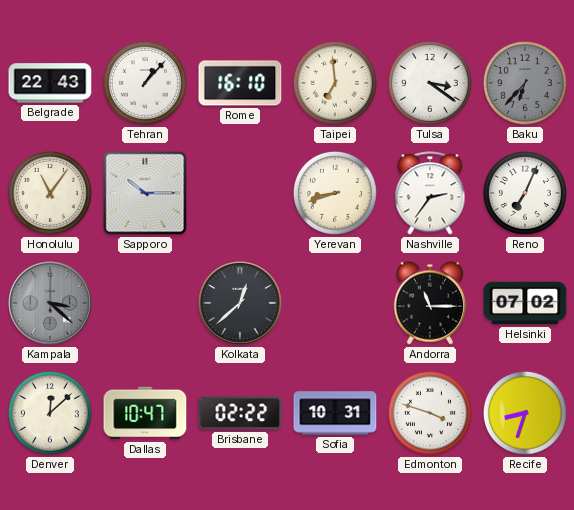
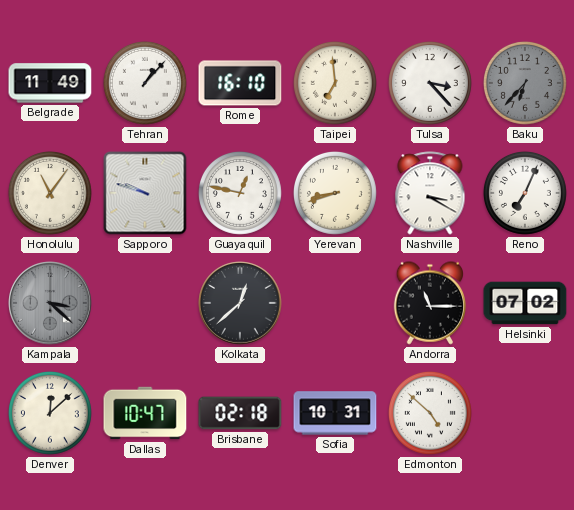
Belgrade: 22:43 -> 11:49
Tulsa: 3:21 -> 3:23
Sapporo: 10:15 -> 9:48
Guayaquil: none -> 12:47
Nashville: 2:36 -> 3:20
Brisbane: 02:22 -> 02:18
Edmonton: 3:48 -> 4:52
Recife: 8:33 -> none
